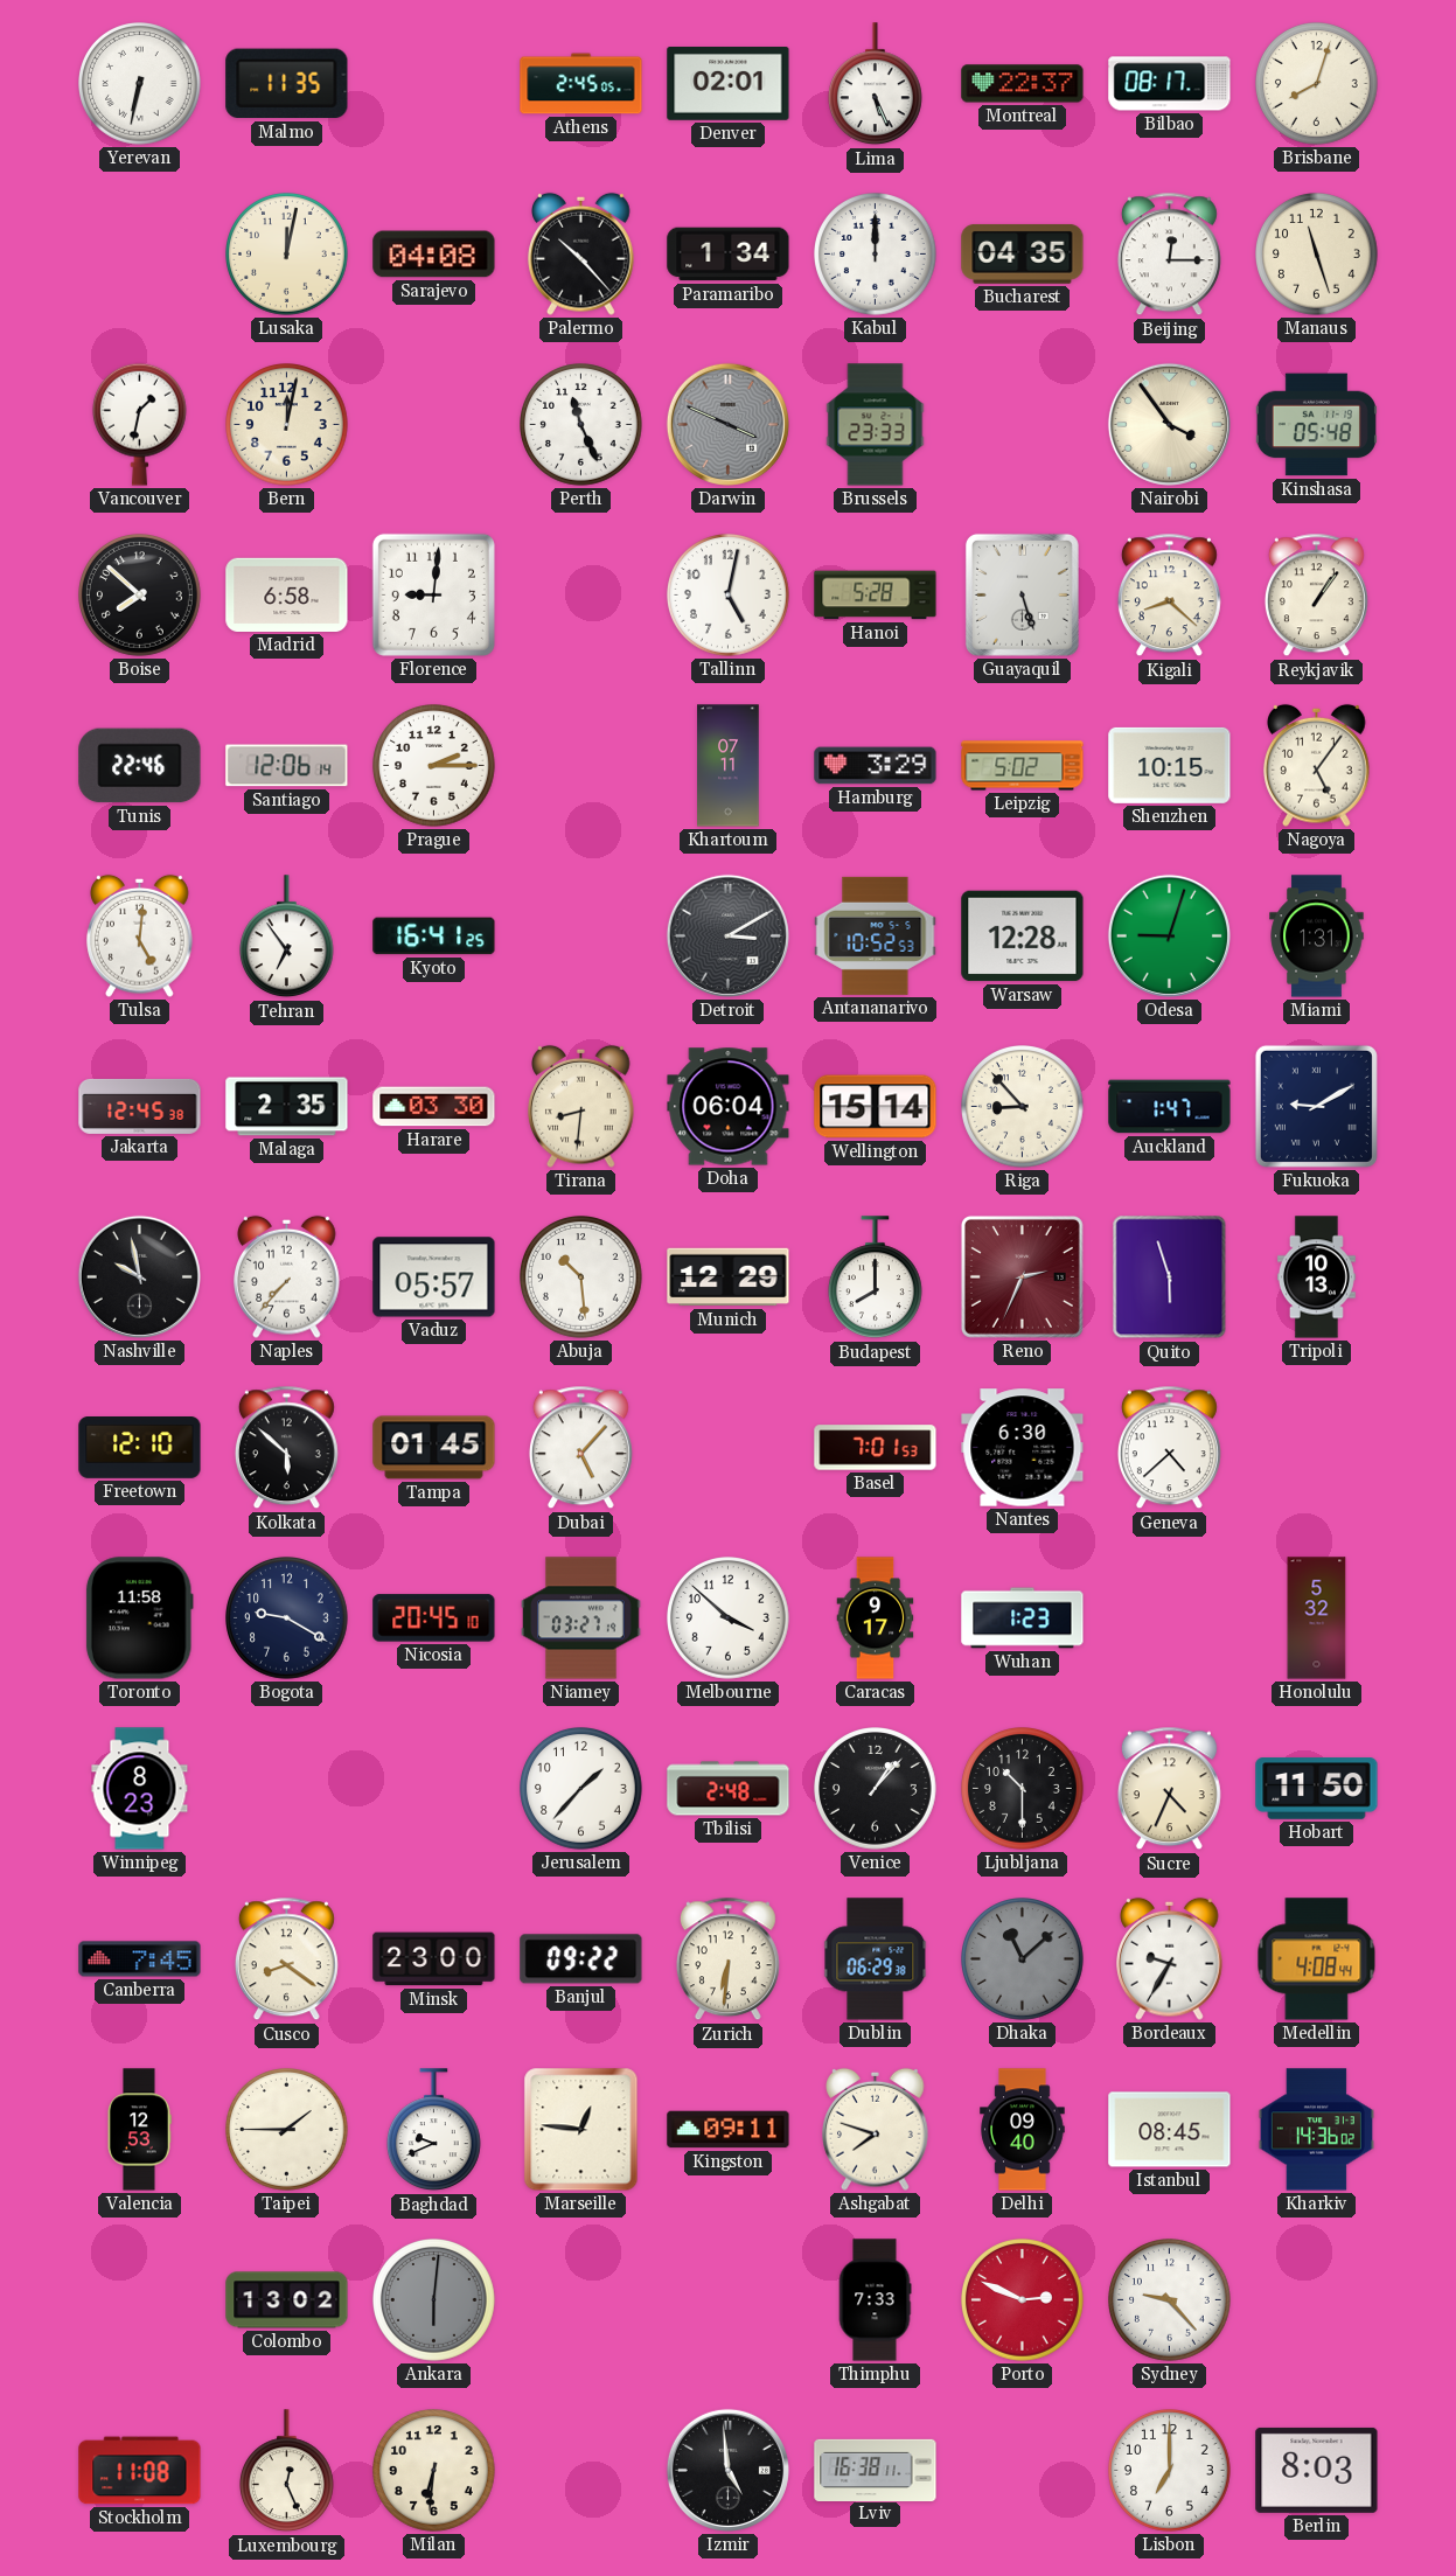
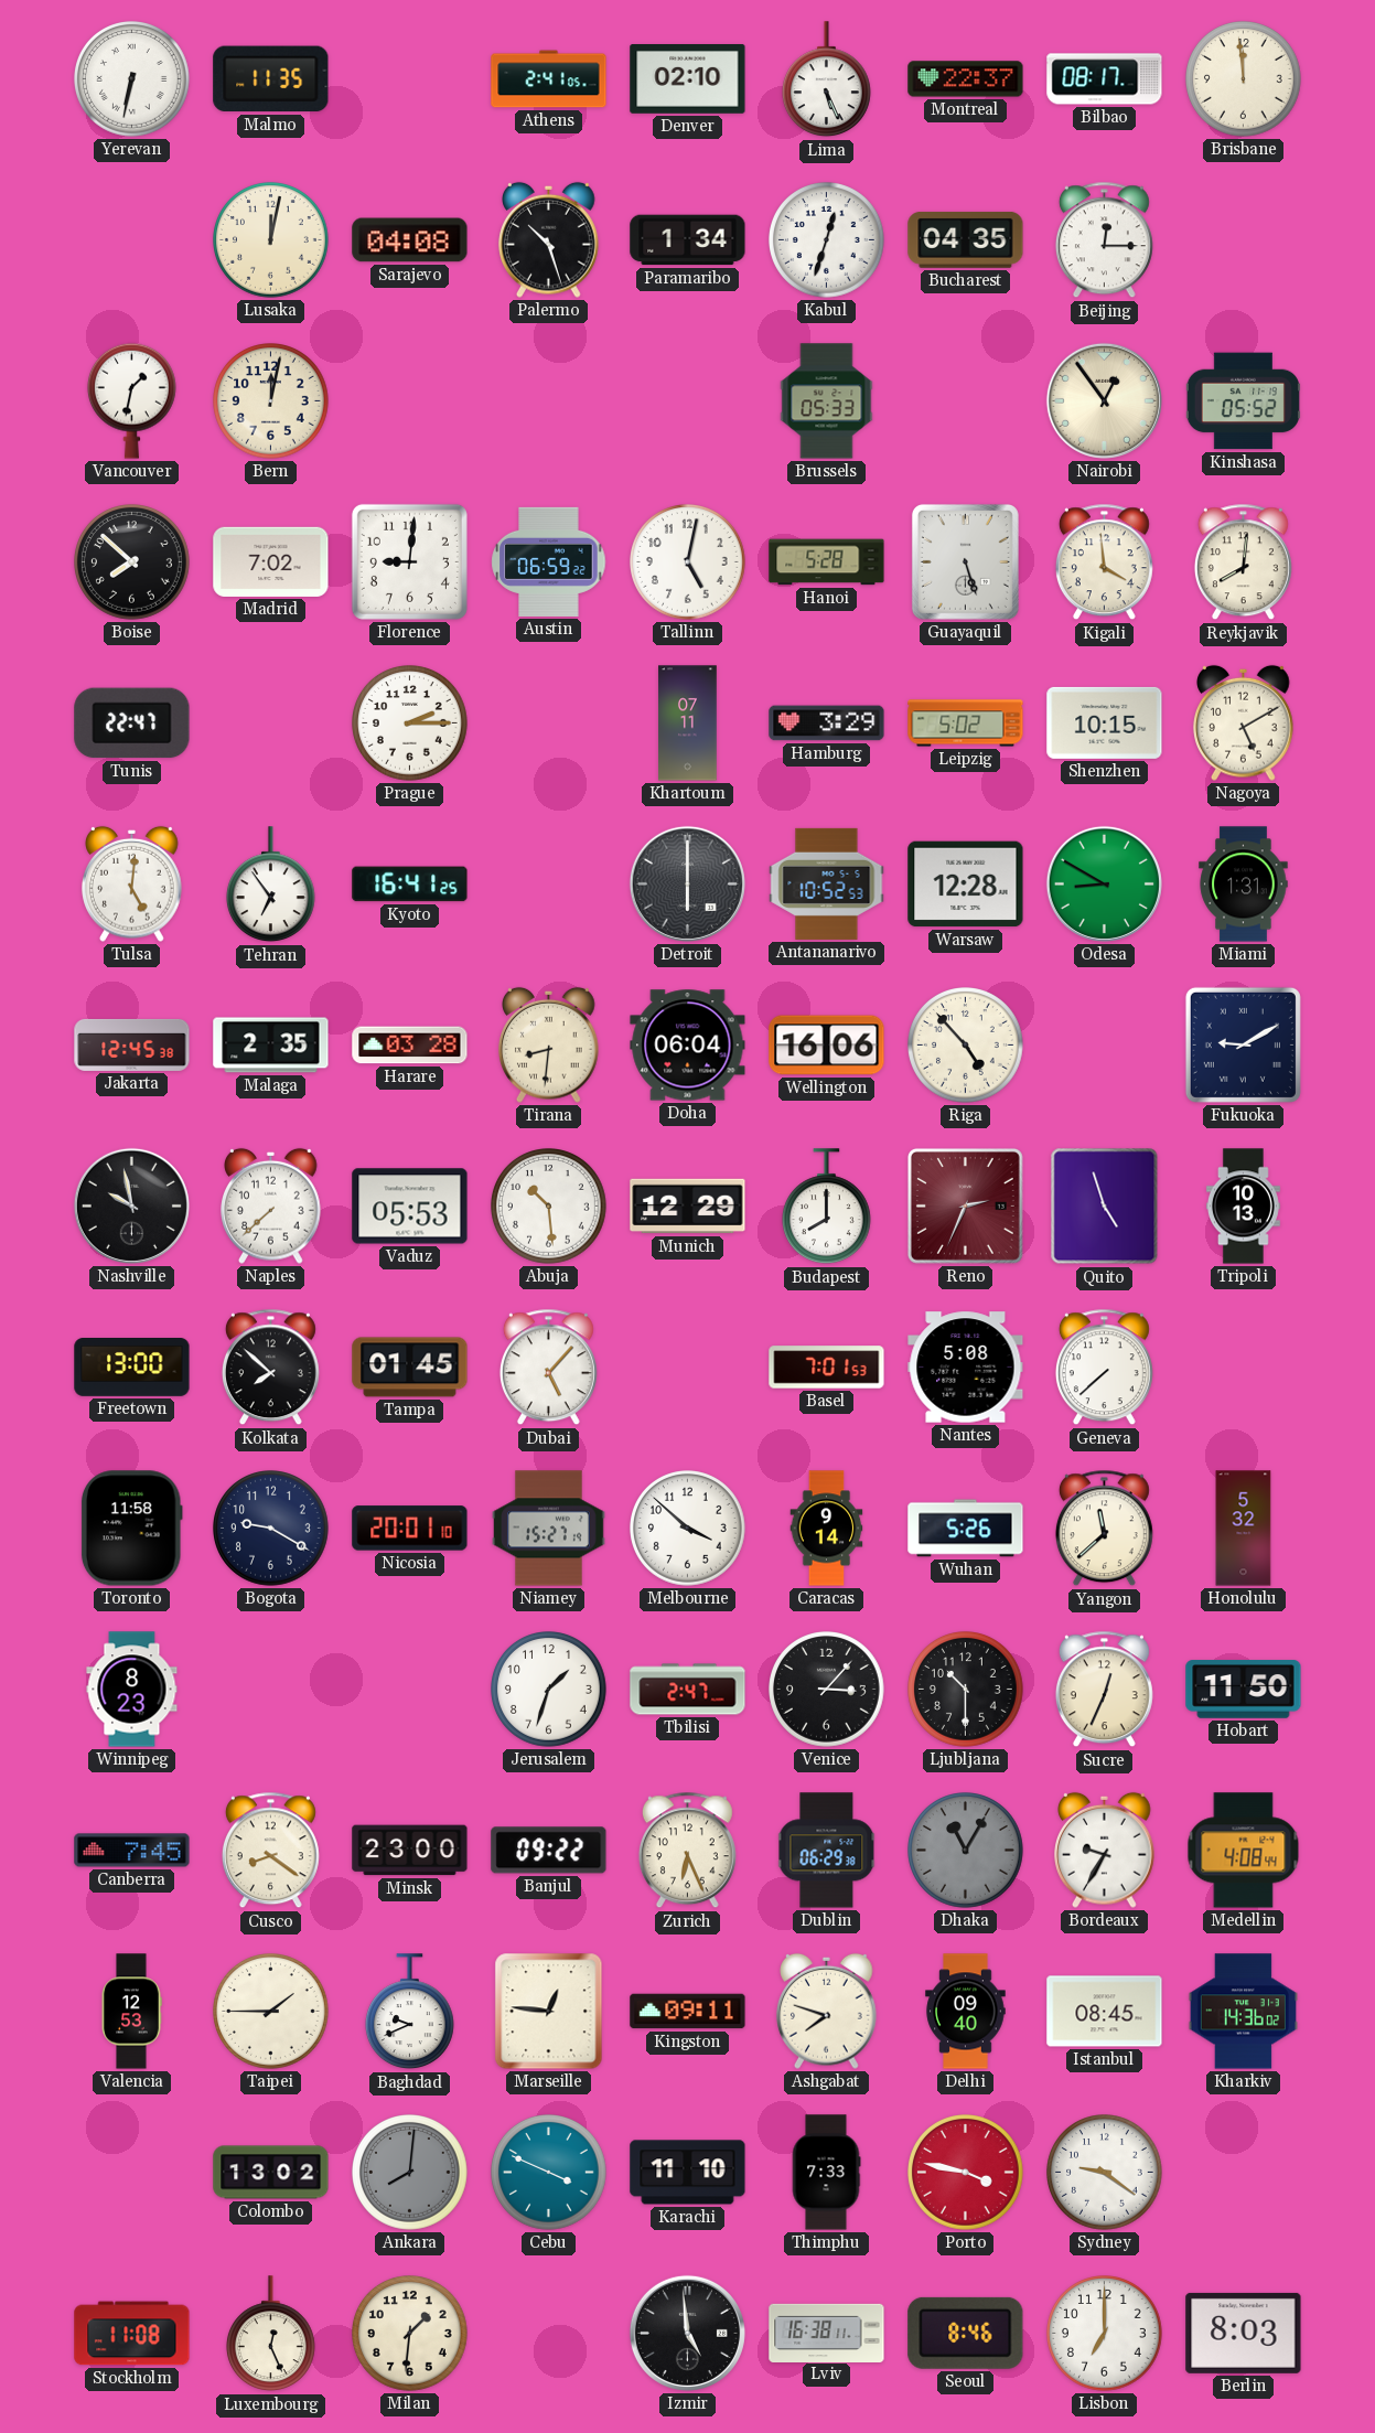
Athens: 2:45 -> 2:41
Denver: 02:01 -> 02:10
Brisbane: 8:03 -> 11:59
Palermo: 10:23 -> 10:27
Kabul: 12:00 -> 12:33
Manaus: 11:27 -> none
Perth: 11:26 -> none
Darwin: 3:49 -> none
Brussels: 23:33 -> 05:33
Nairobi: 3:54 -> 12:54
Kinshasa: 05:48 -> 05:52
Madrid: 6:58 -> 7:02
Austin: none -> 06:59
Kigali: 8:22 -> 3:59
Reykjavik: 1:06 -> 8:01
Tunis: 22:46 -> 22:47
Santiago: 12:06 -> none
Nagoya: 5:06 -> 5:10
Detroit: 3:10 -> 6:00
Odesa: 9:03 -> 8:50
Harare: 03:30 -> 03:28
Wellington: 15:14 -> 16:06
Riga: 8:53 -> 4:53
Auckland: 1:47 -> none
Naples: 7:37 -> 7:38
Vaduz: 05:57 -> 05:53
Quito: 5:57 -> 4:57
Freetown: 12:10 -> 13:00
Kolkata: 5:52 -> 7:52
Nantes: 6:30 -> 5:08
Geneva: 4:38 -> 7:38
Nicosia: 20:45 -> 20:01
Niamey: 03:27 -> 15:27
Caracas: 9:17 -> 9:14
Wuhan: 1:23 -> 5:26
Yangon: none -> 11:38
Jerusalem: 1:37 -> 1:33
Tbilisi: 2:48 -> 2:47
Venice: 1:07 -> 3:07
Sucre: 4:34 -> 12:34
Zurich: 6:31 -> 6:26
Dhaka: 11:08 -> 11:05
Ankara: 6:01 -> 8:01
Cebu: none -> 3:49
Karachi: none -> 11:10
Porto: 2:49 -> 3:47
Sydney: 9:23 -> 9:21
Milan: 6:31 -> 1:31
Seoul: none -> 8:46
